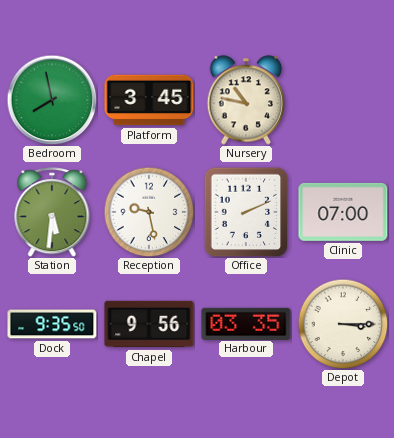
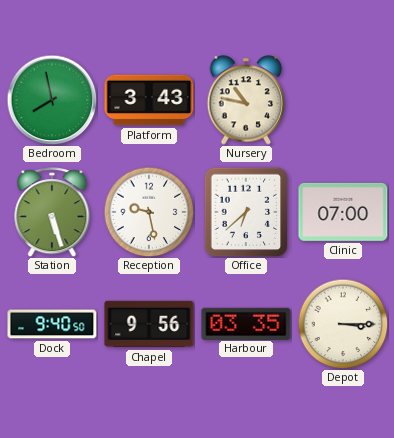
Platform: 3:45 -> 3:43
Station: 5:31 -> 5:27
Office: 2:11 -> 6:38
Dock: 9:35 -> 9:40
